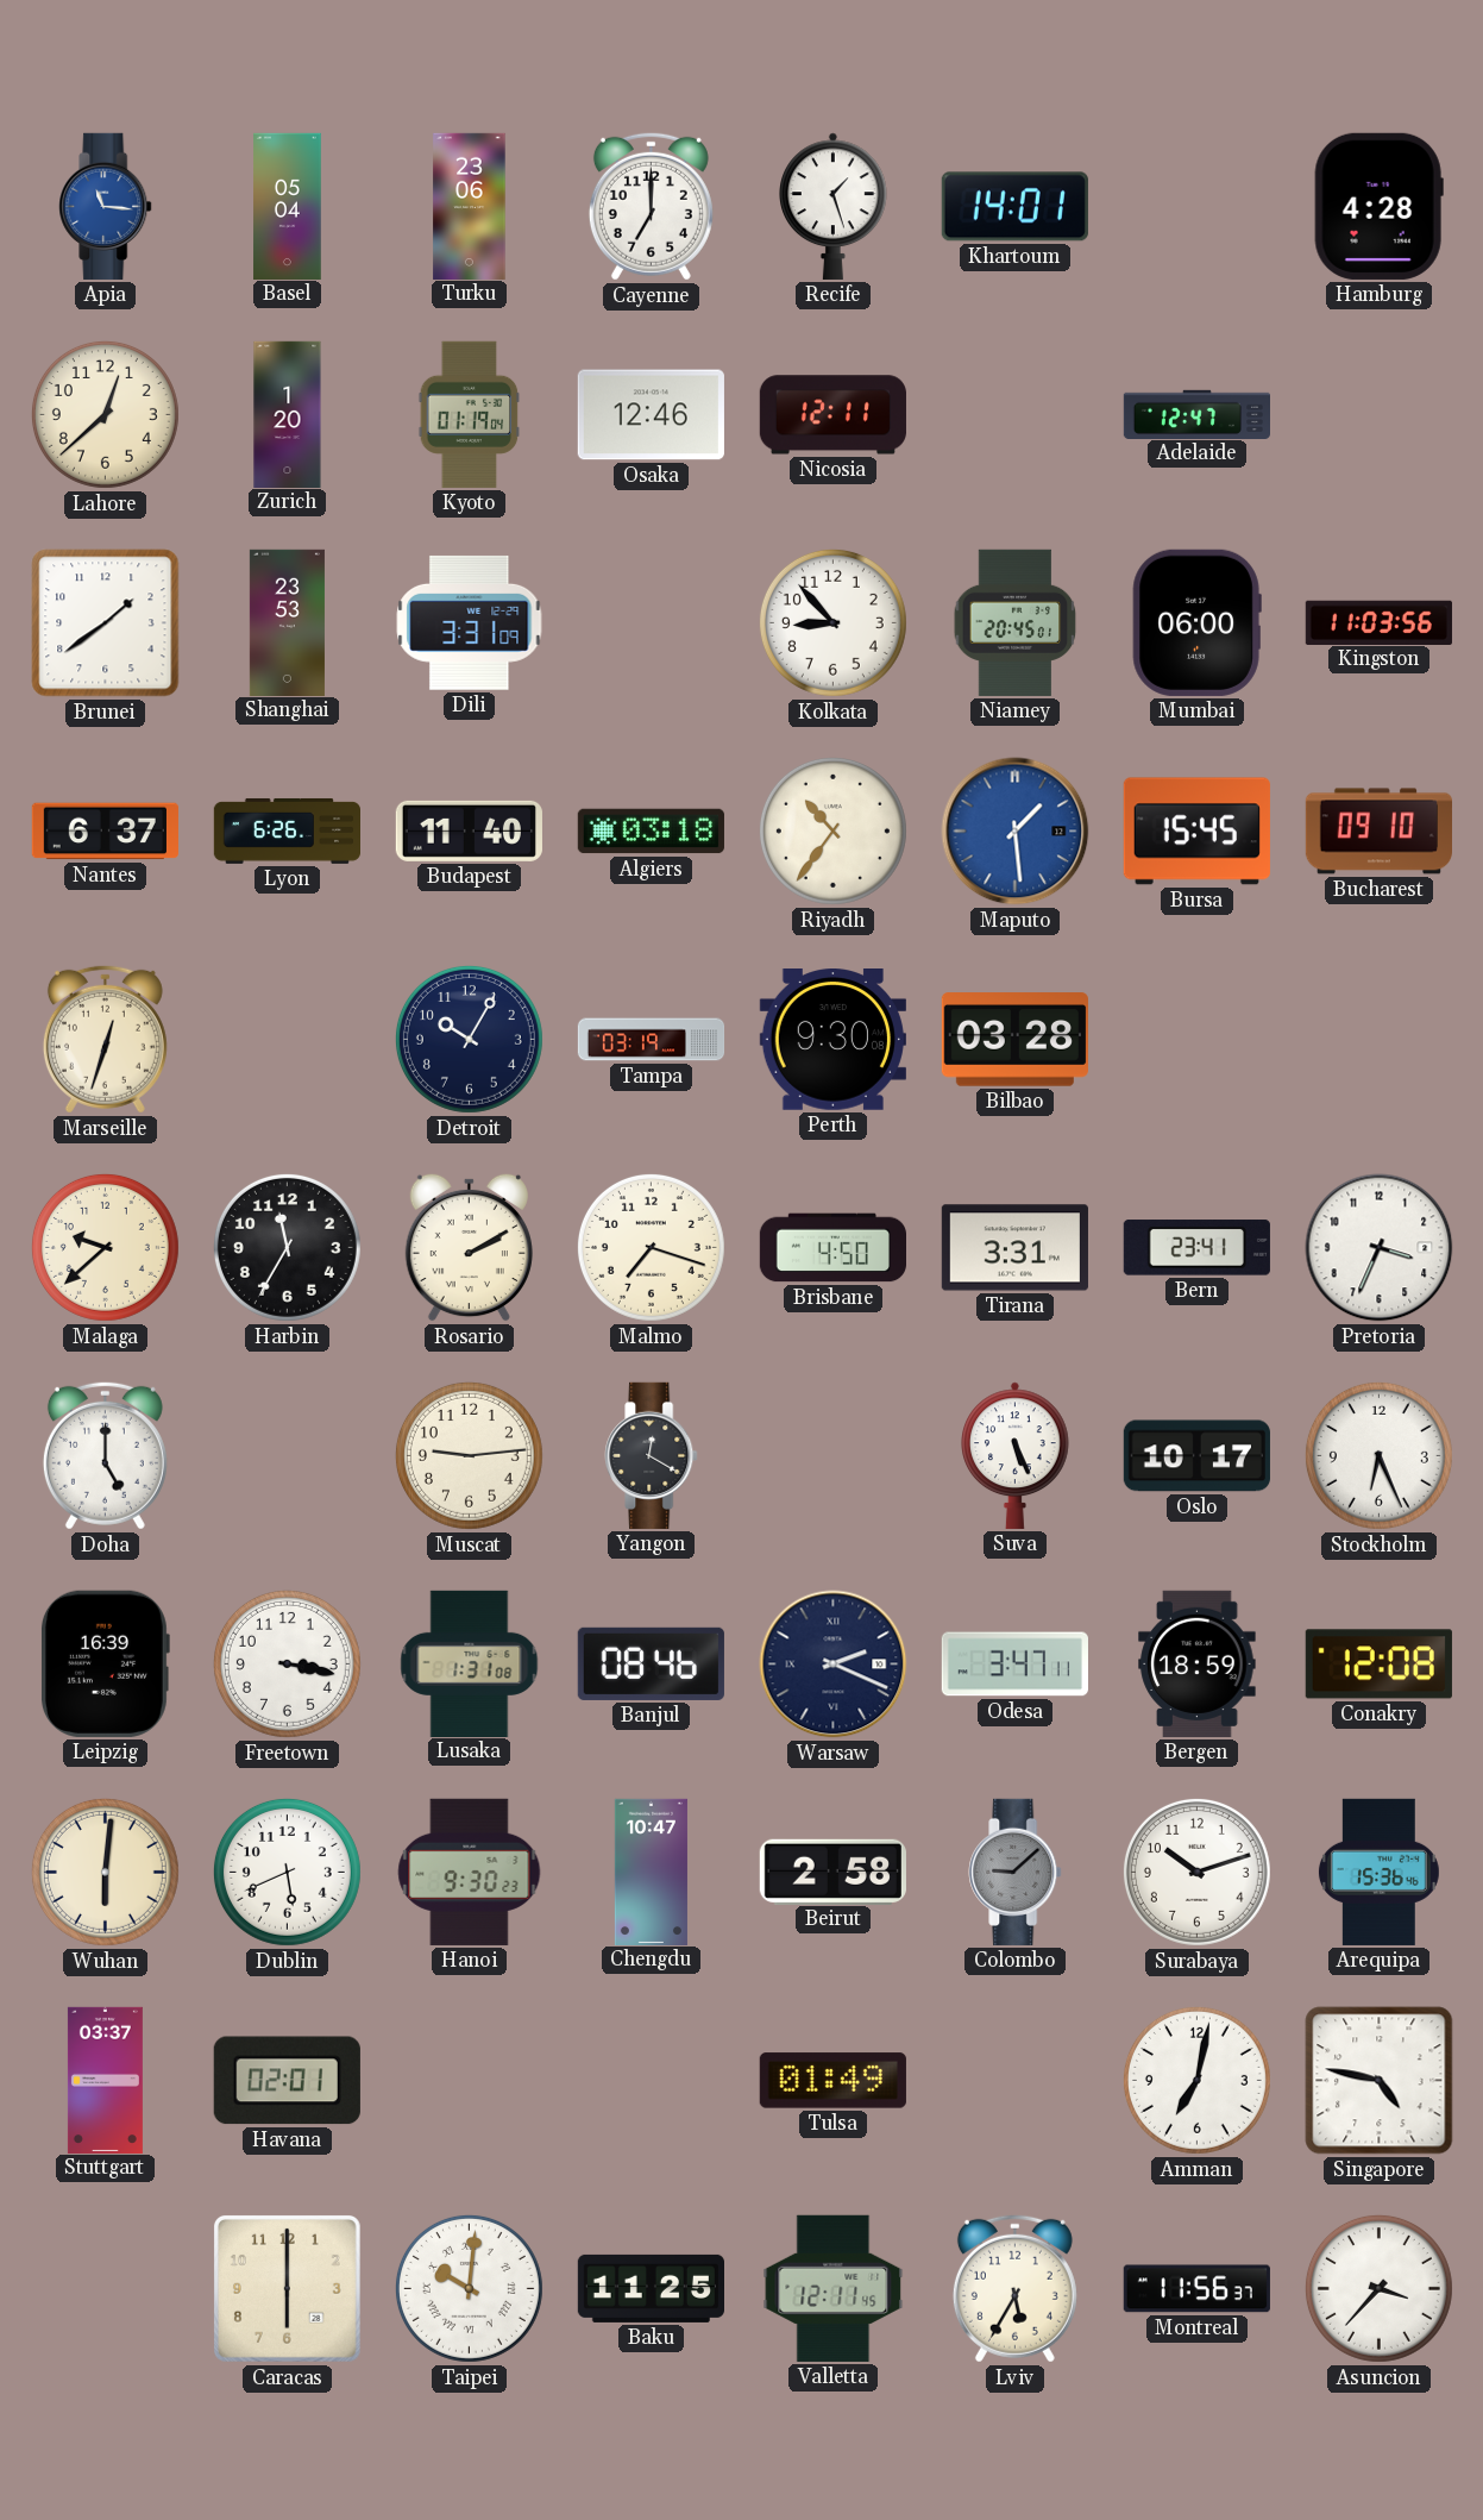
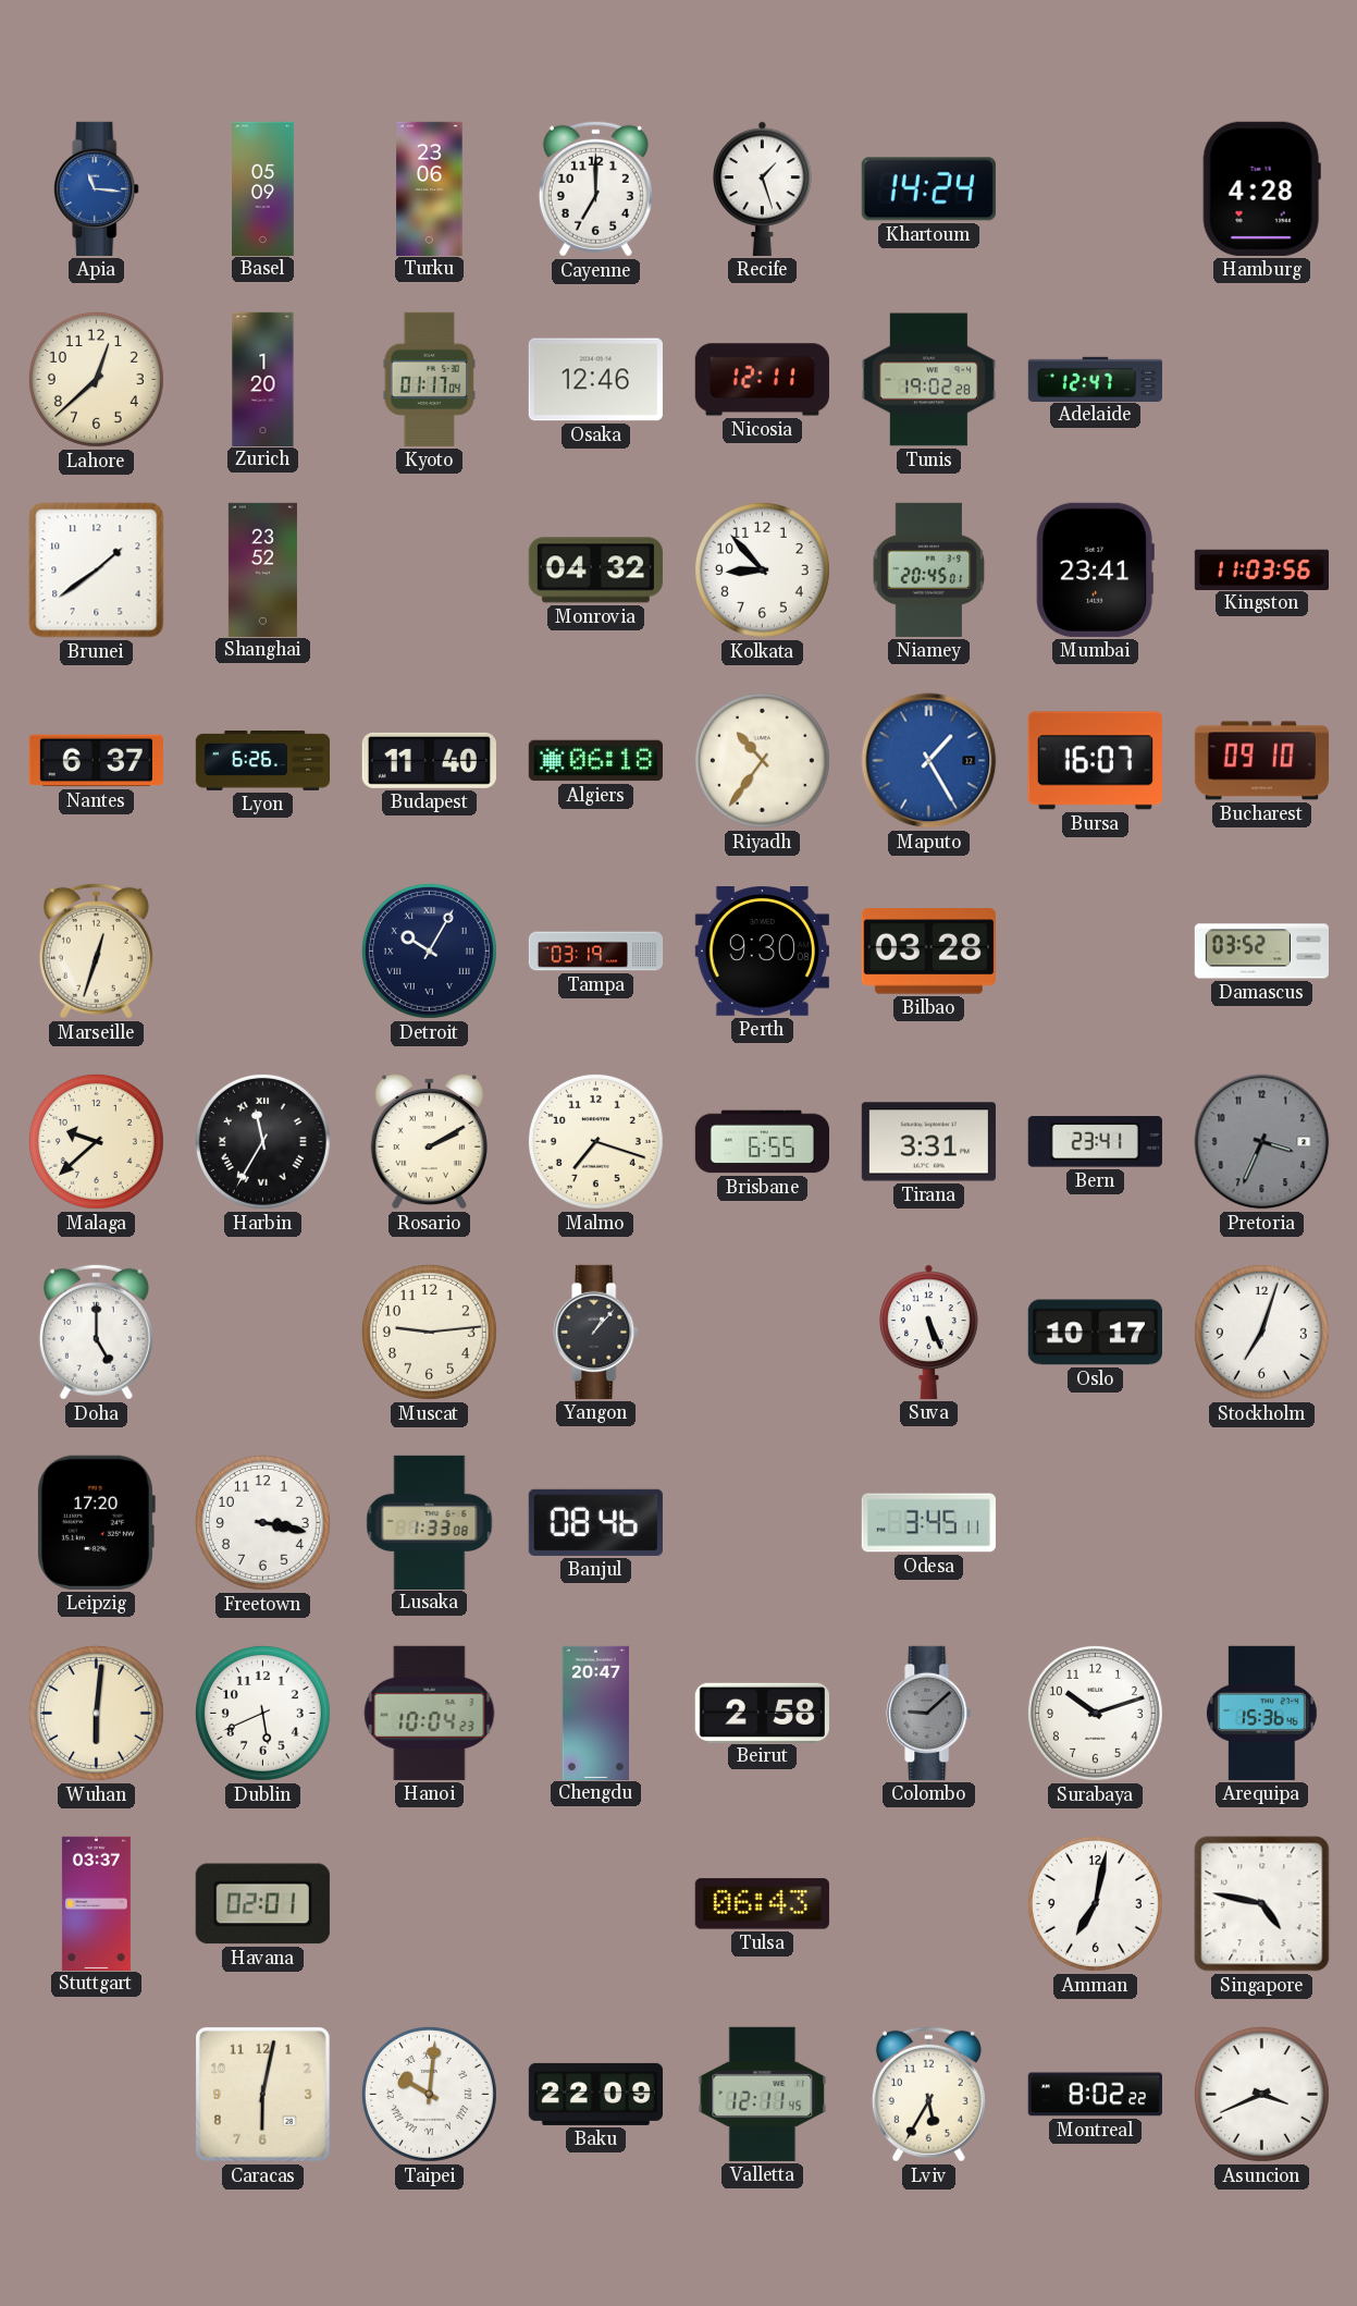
Basel: 05:04 -> 05:09
Khartoum: 14:01 -> 14:24
Kyoto: 01:19 -> 01:17
Tunis: none -> 19:02
Shanghai: 23:53 -> 23:52
Dili: 3:31 -> none
Monrovia: none -> 04:32
Mumbai: 06:00 -> 23:41
Algiers: 03:18 -> 06:18
Maputo: 1:29 -> 1:25
Bursa: 15:45 -> 16:07
Detroit numerals: Arabic -> Roman
Damascus: none -> 03:52
Harbin numerals: Arabic -> Roman
Brisbane: 4:50 -> 6:55
Pretoria dial: white -> grey
Yangon: 12:20 -> 1:07
Stockholm: 6:26 -> 7:03
Leipzig: 16:39 -> 17:20
Lusaka: 1:31 -> 1:33
Warsaw: 2:19 -> none
Odesa: 3:47 -> 3:45
Bergen: 18:59 -> none
Conakry: 12:08 -> none
Hanoi: 9:30 -> 10:04
Chengdu: 10:47 -> 20:47
Tulsa: 01:49 -> 06:43
Caracas: 6:00 -> 6:02
Baku: 11:25 -> 22:09
Montreal: 11:56 -> 8:02
Asuncion: 3:37 -> 3:41
